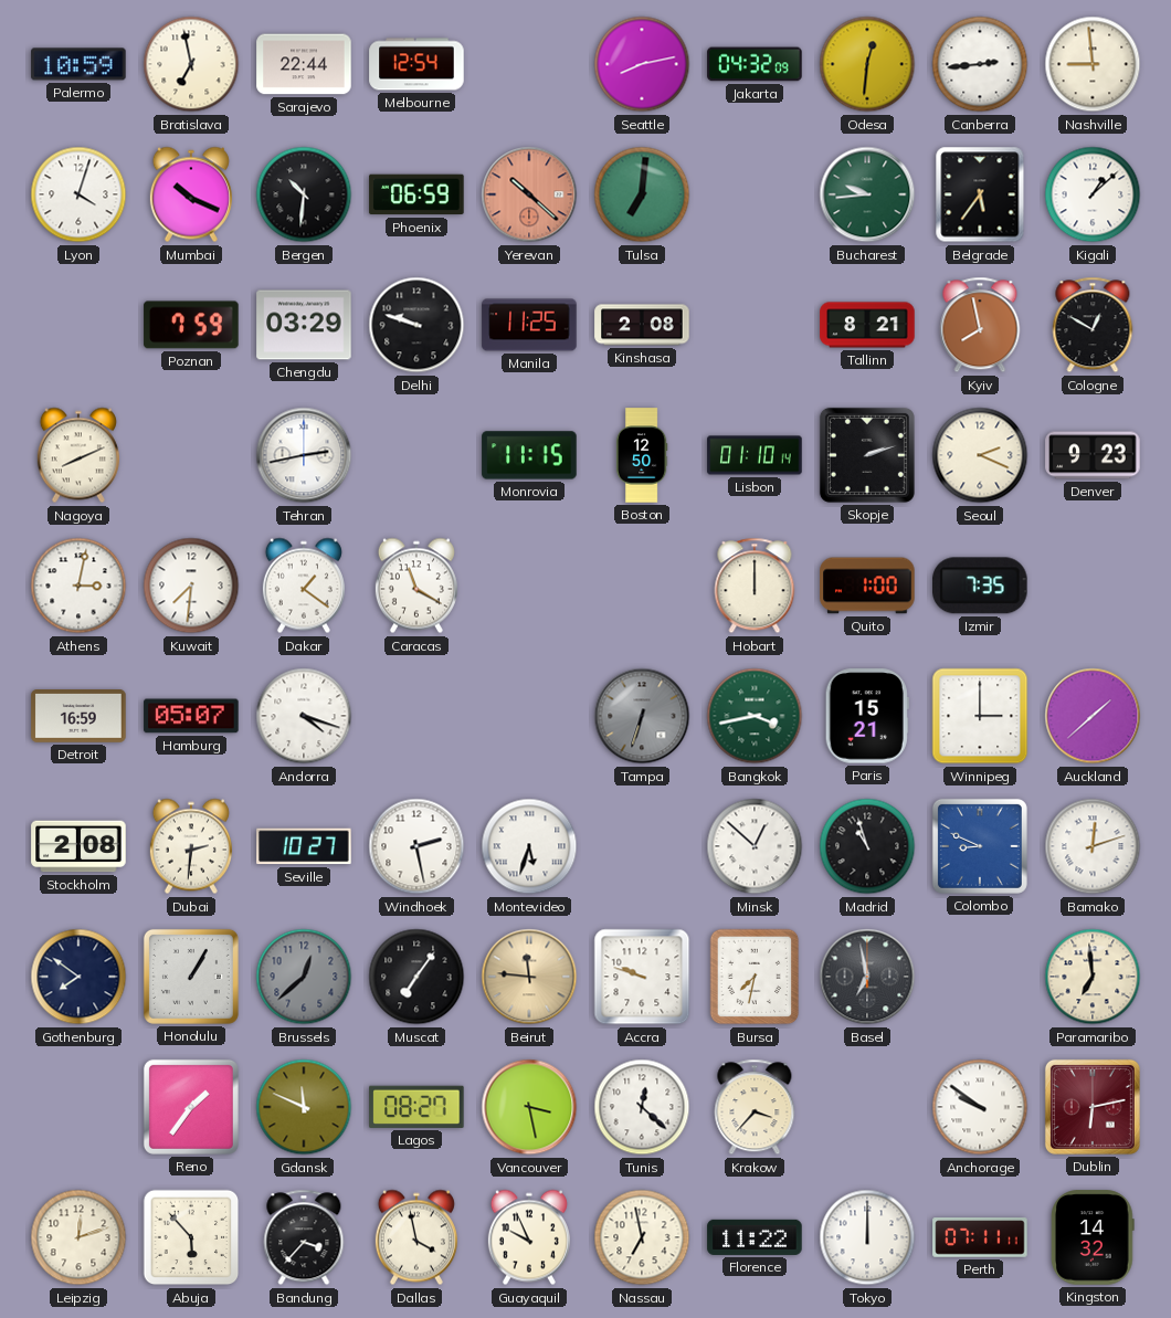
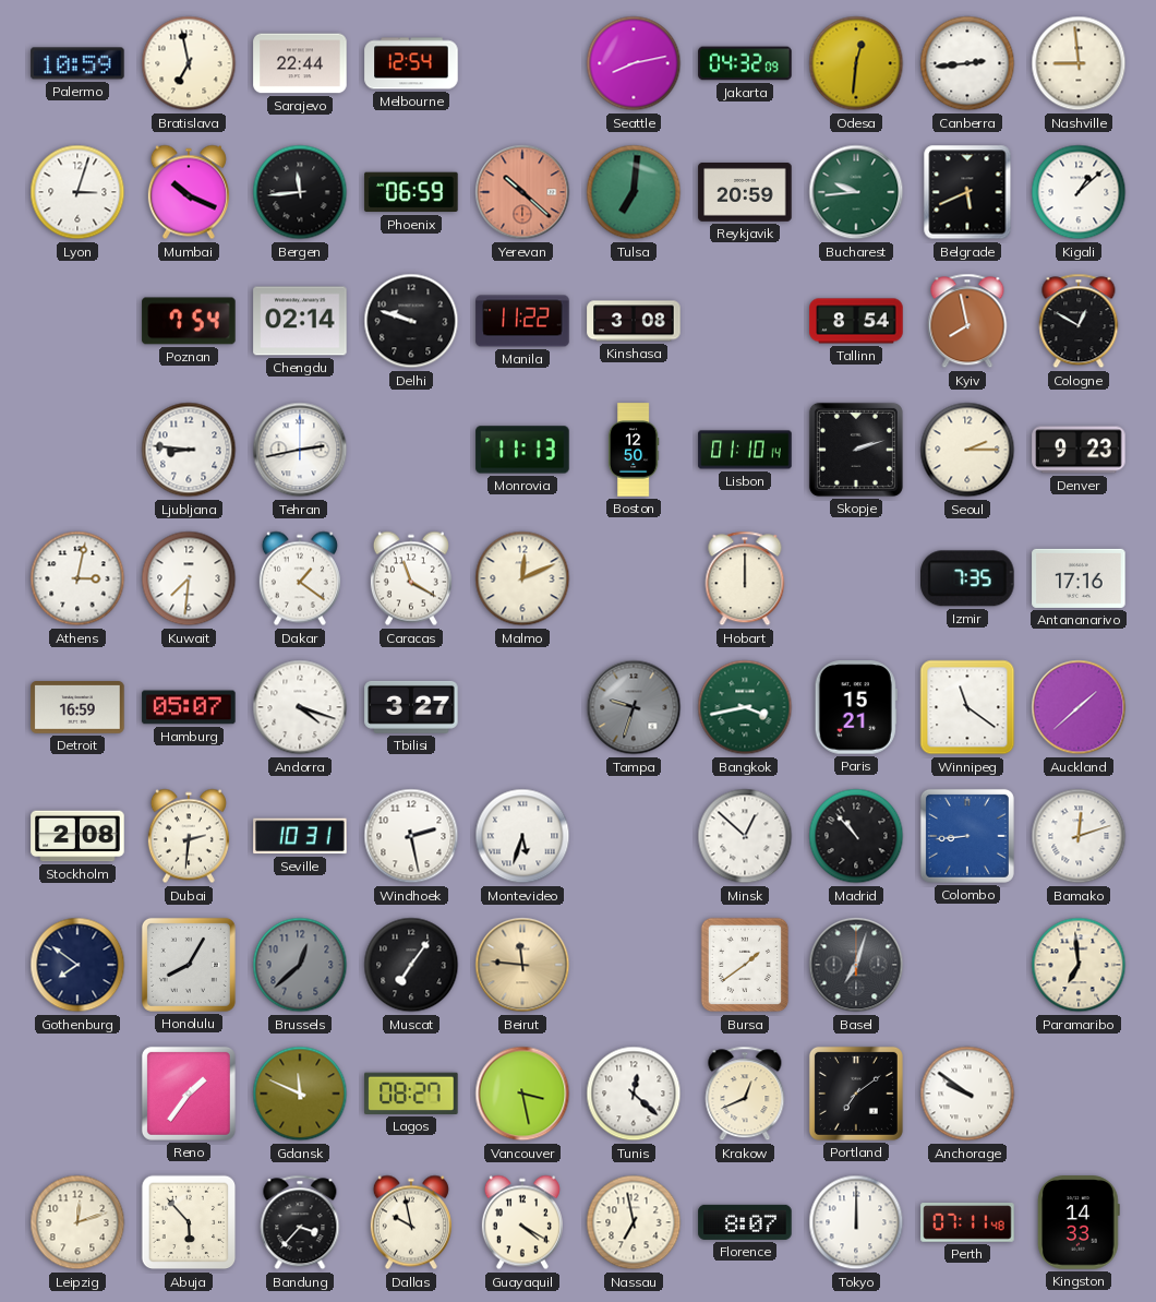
Lyon: 4:03 -> 3:03
Bergen: 10:31 -> 11:44
Reykjavik: none -> 20:59
Belgrade: 5:36 -> 5:41
Poznan: 7:59 -> 7:54
Chengdu: 03:29 -> 02:14
Manila: 11:25 -> 11:22
Kinshasa: 2:08 -> 3:08
Tallinn: 8:21 -> 8:54
Nagoya: 8:11 -> none
Ljubljana: none -> 8:46
Monrovia: 11:15 -> 11:13
Seoul: 2:19 -> 2:15
Malmo: none -> 12:11
Quito: 1:00 -> none
Antananarivo: none -> 17:16
Tbilisi: none -> 3:27
Tampa: 6:33 -> 9:33
Winnipeg: 3:00 -> 11:21
Seville: 10:27 -> 10:31
Madrid: 10:57 -> 10:53
Colombo: 8:49 -> 8:44
Honolulu: 1:05 -> 8:05
Accra: 9:48 -> none
Bursa: 7:32 -> 1:39
Basel: 6:58 -> 7:03
Krakow: 3:37 -> 12:41
Portland: none -> 7:09
Dublin: 6:13 -> none
Dallas: 3:58 -> 9:58
Guayaquil: 9:56 -> 4:20
Florence: 11:22 -> 8:07
Perth: 07:11:11 -> 07:11:48
Kingston: 14:32 -> 14:33
